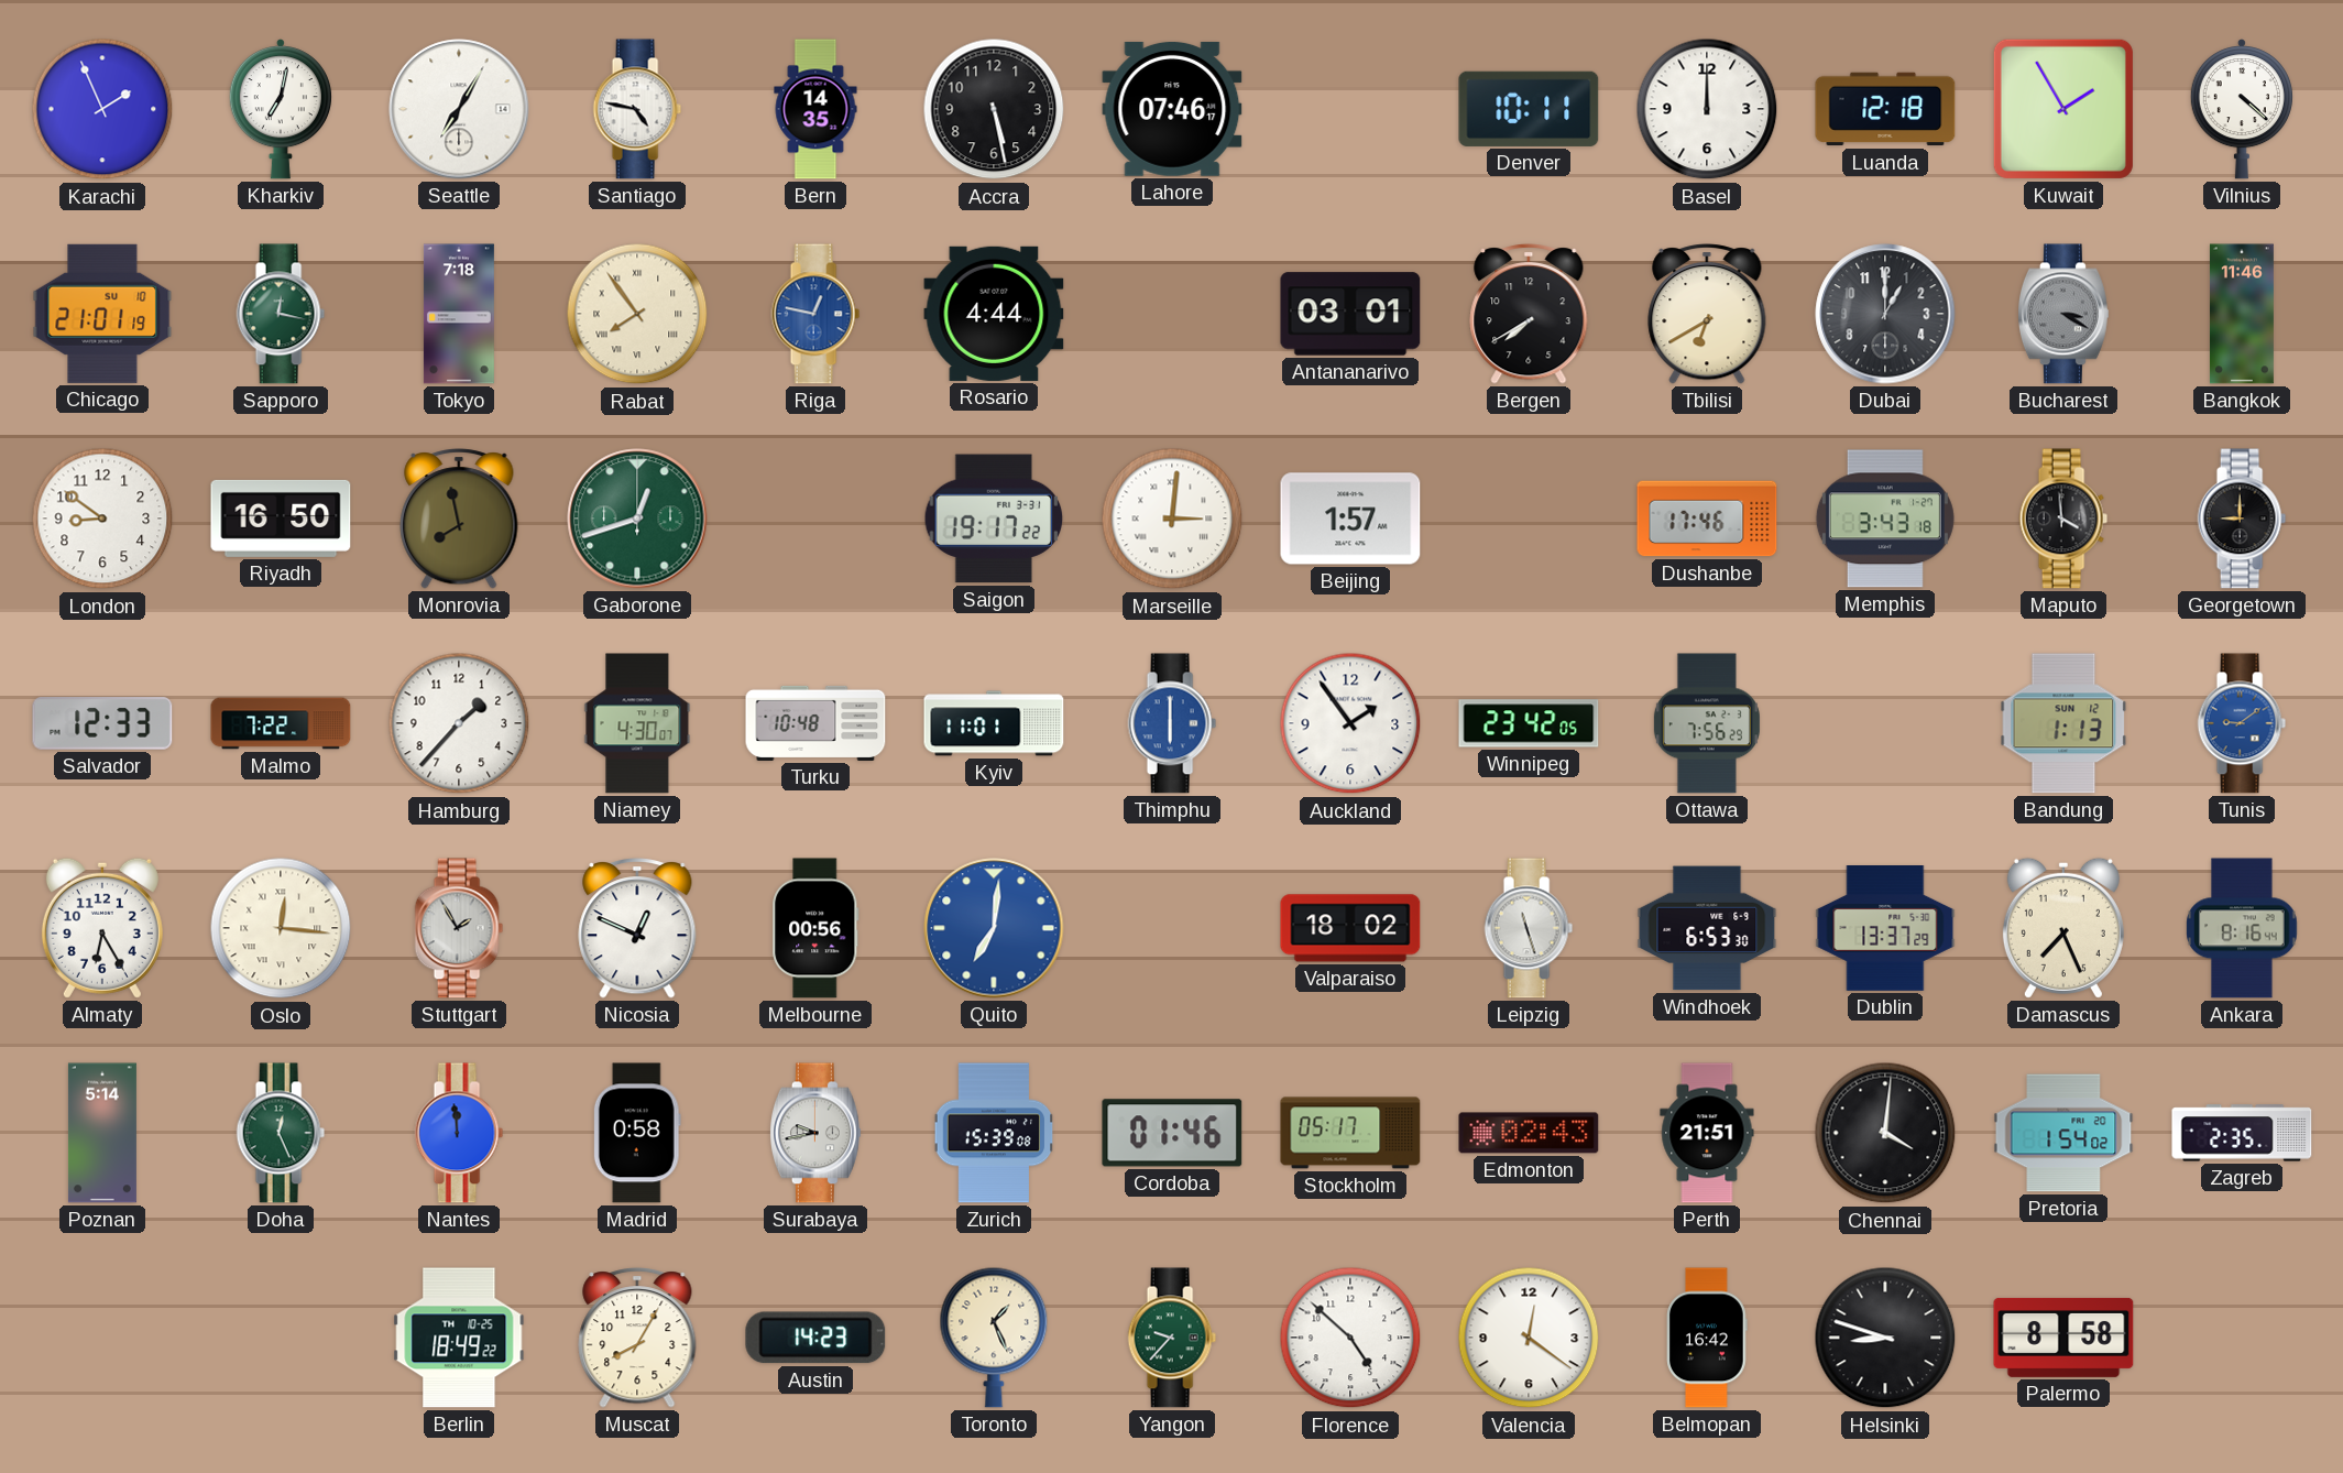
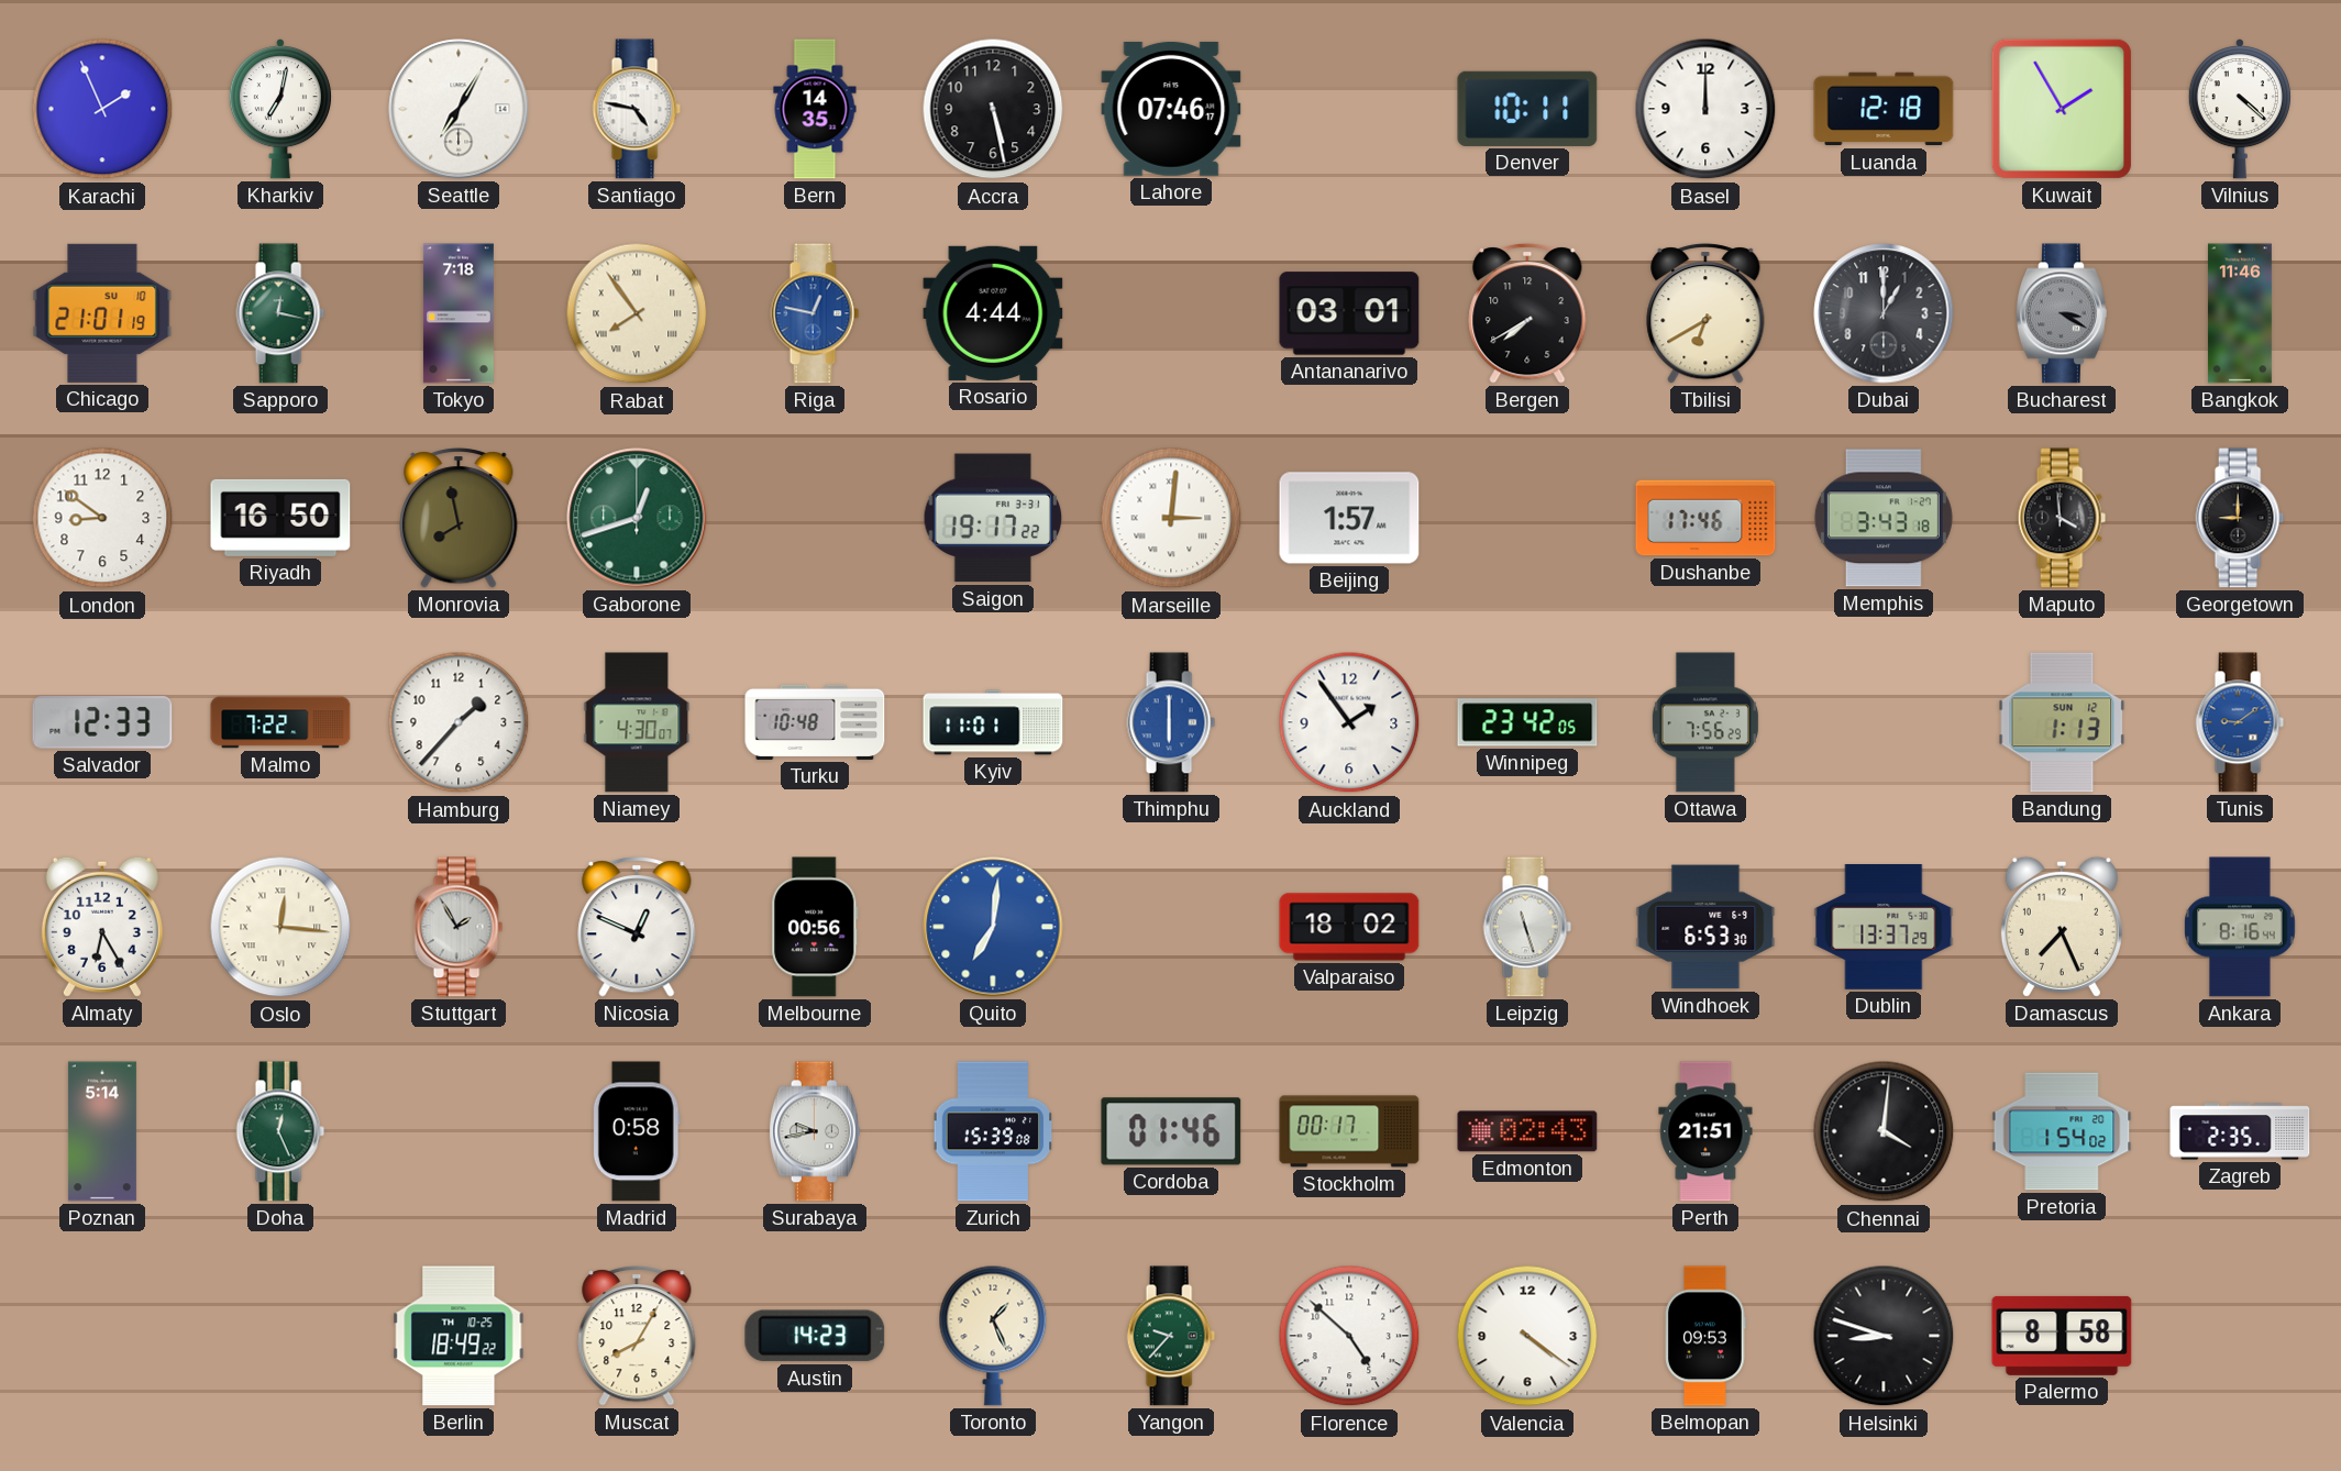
Nantes: 11:59 -> none
Stockholm: 05:17 -> 00:17
Valencia: 12:21 -> 4:21
Belmopan: 16:42 -> 09:53
